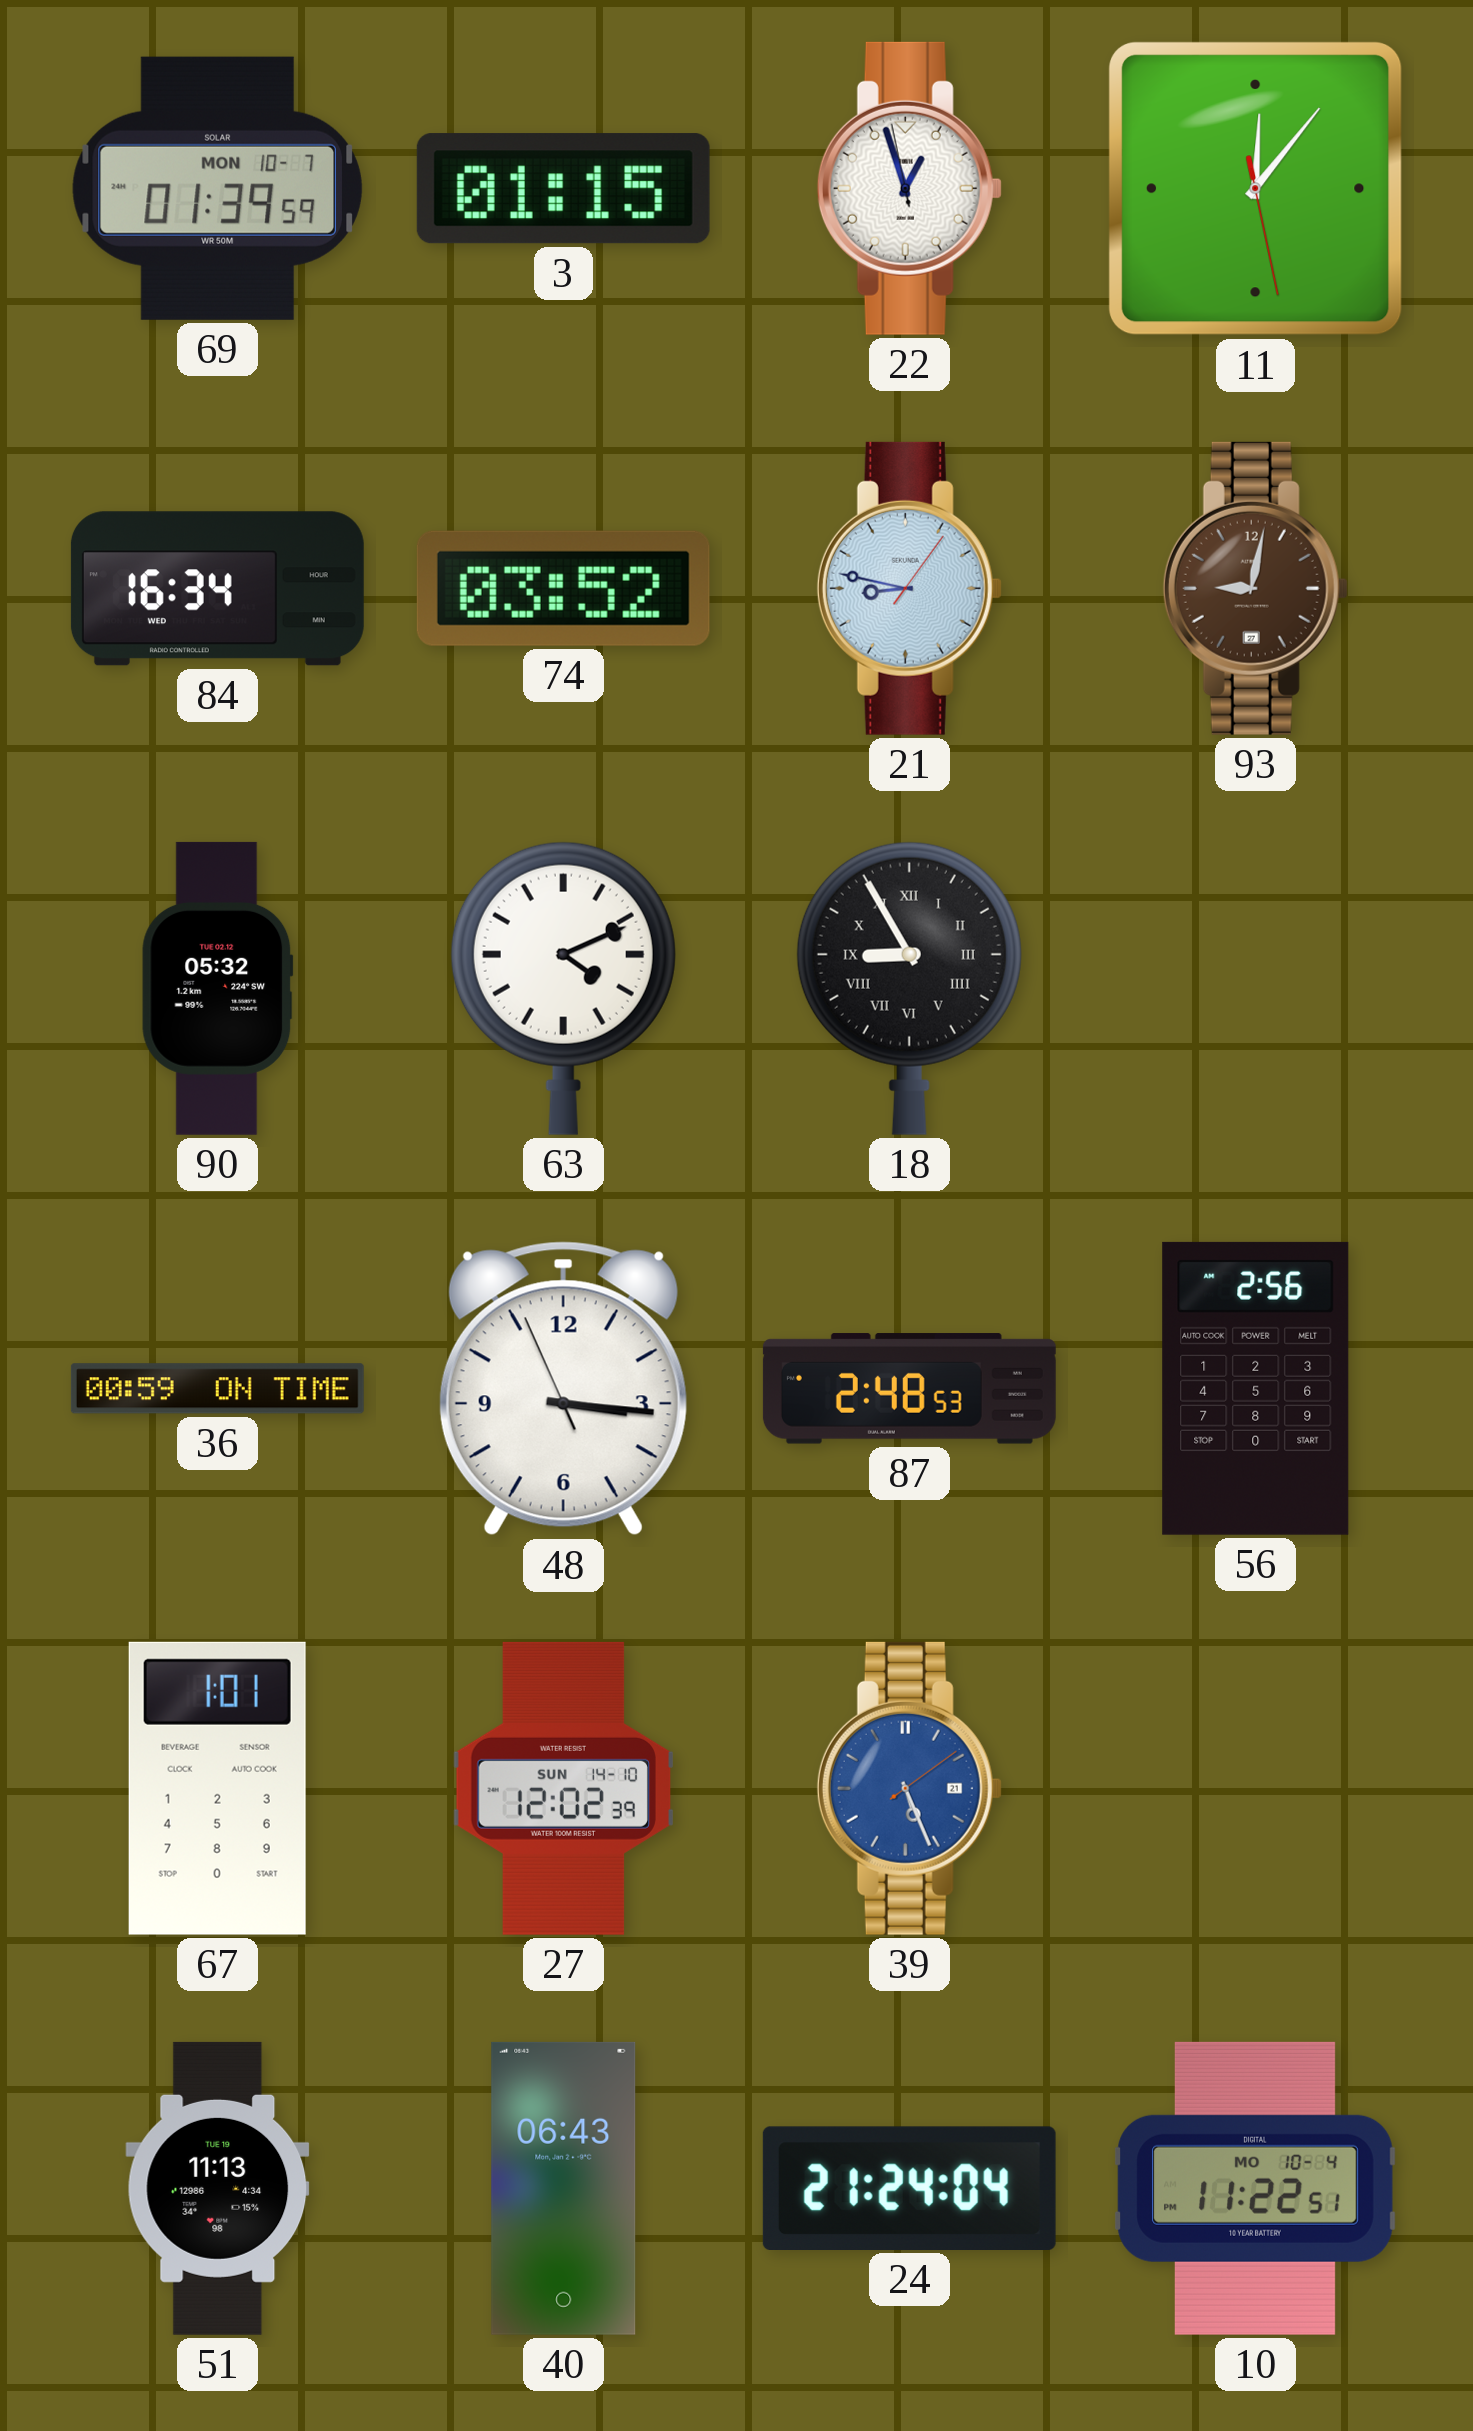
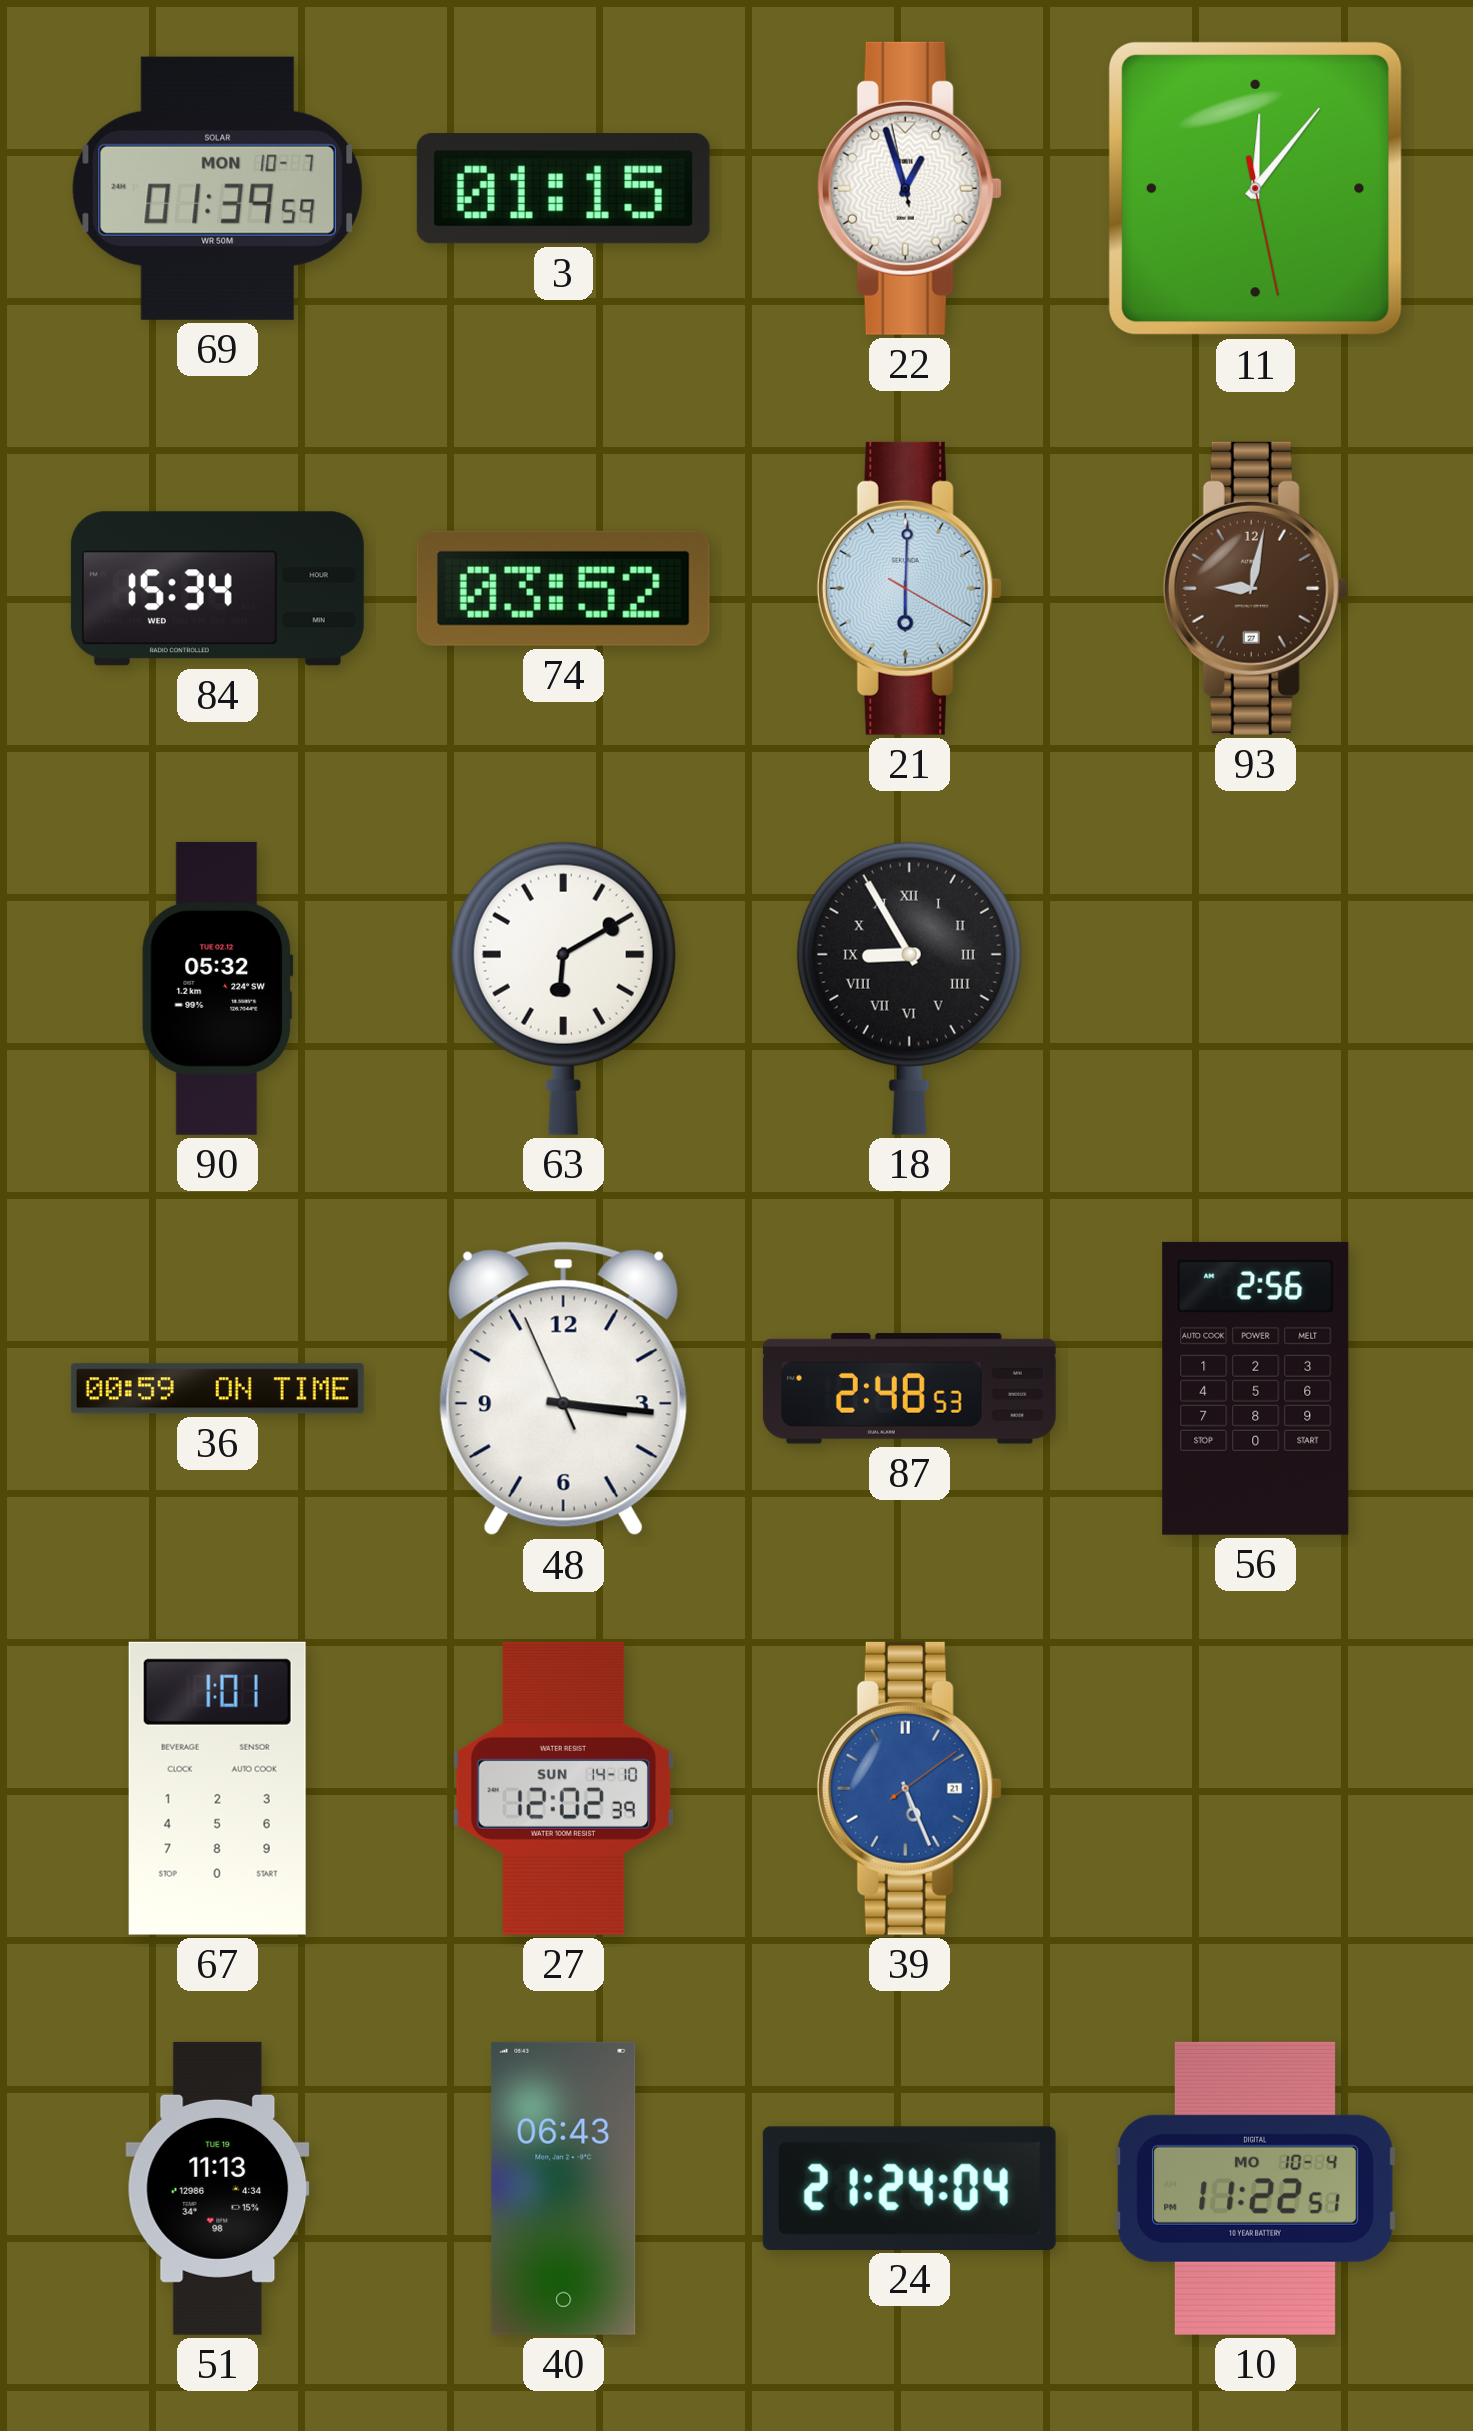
84: 16:34 -> 15:34
21: 8:47 -> 6:00
63: 4:11 -> 6:10
